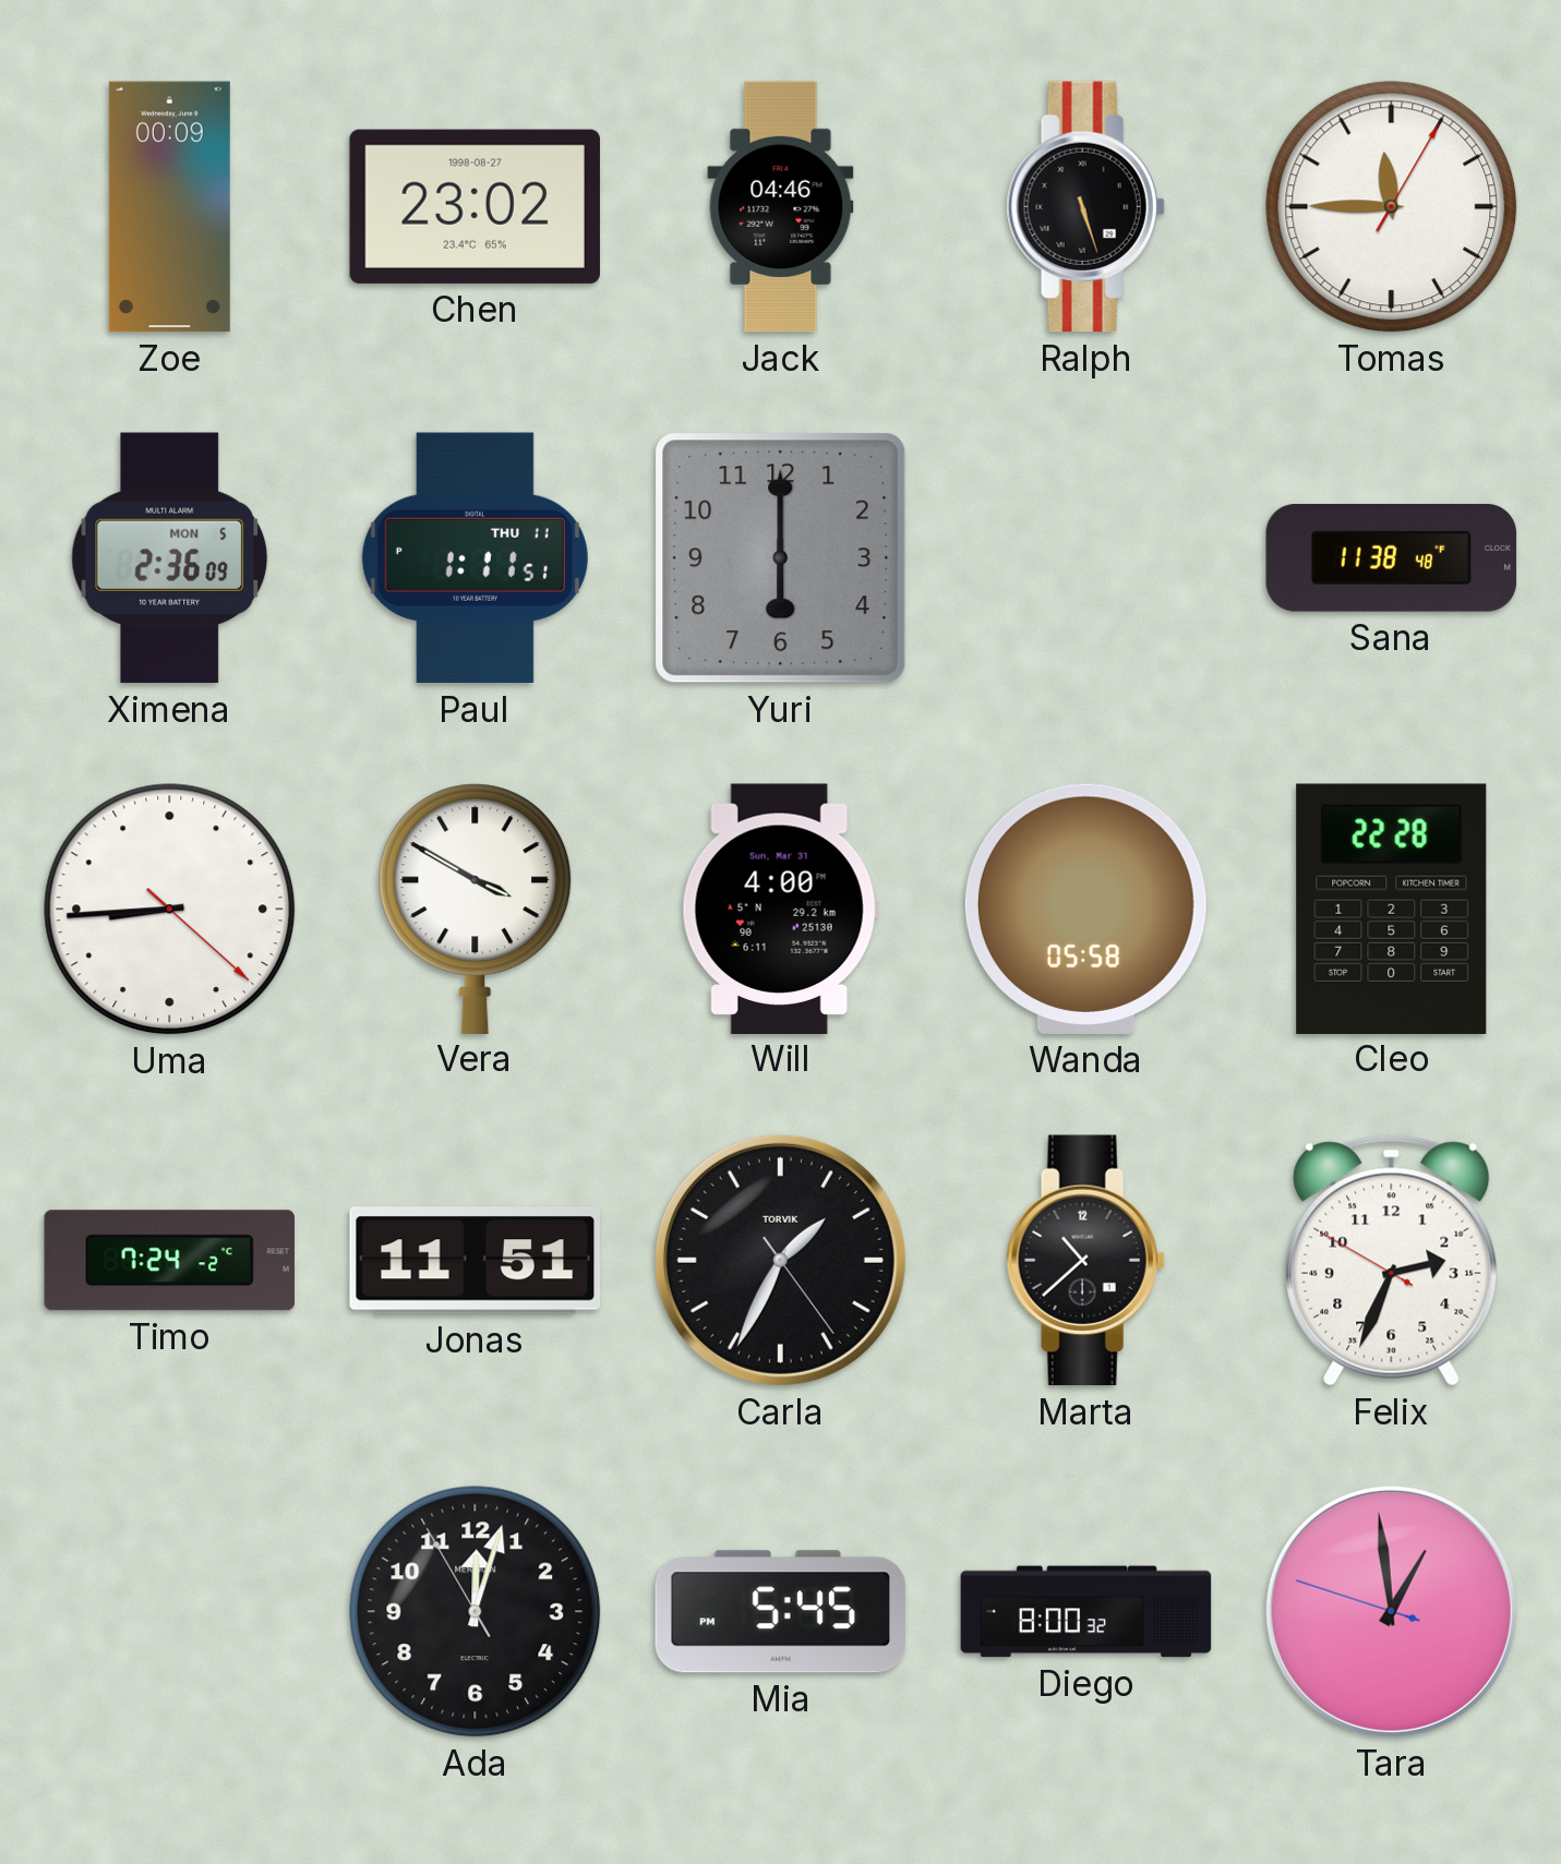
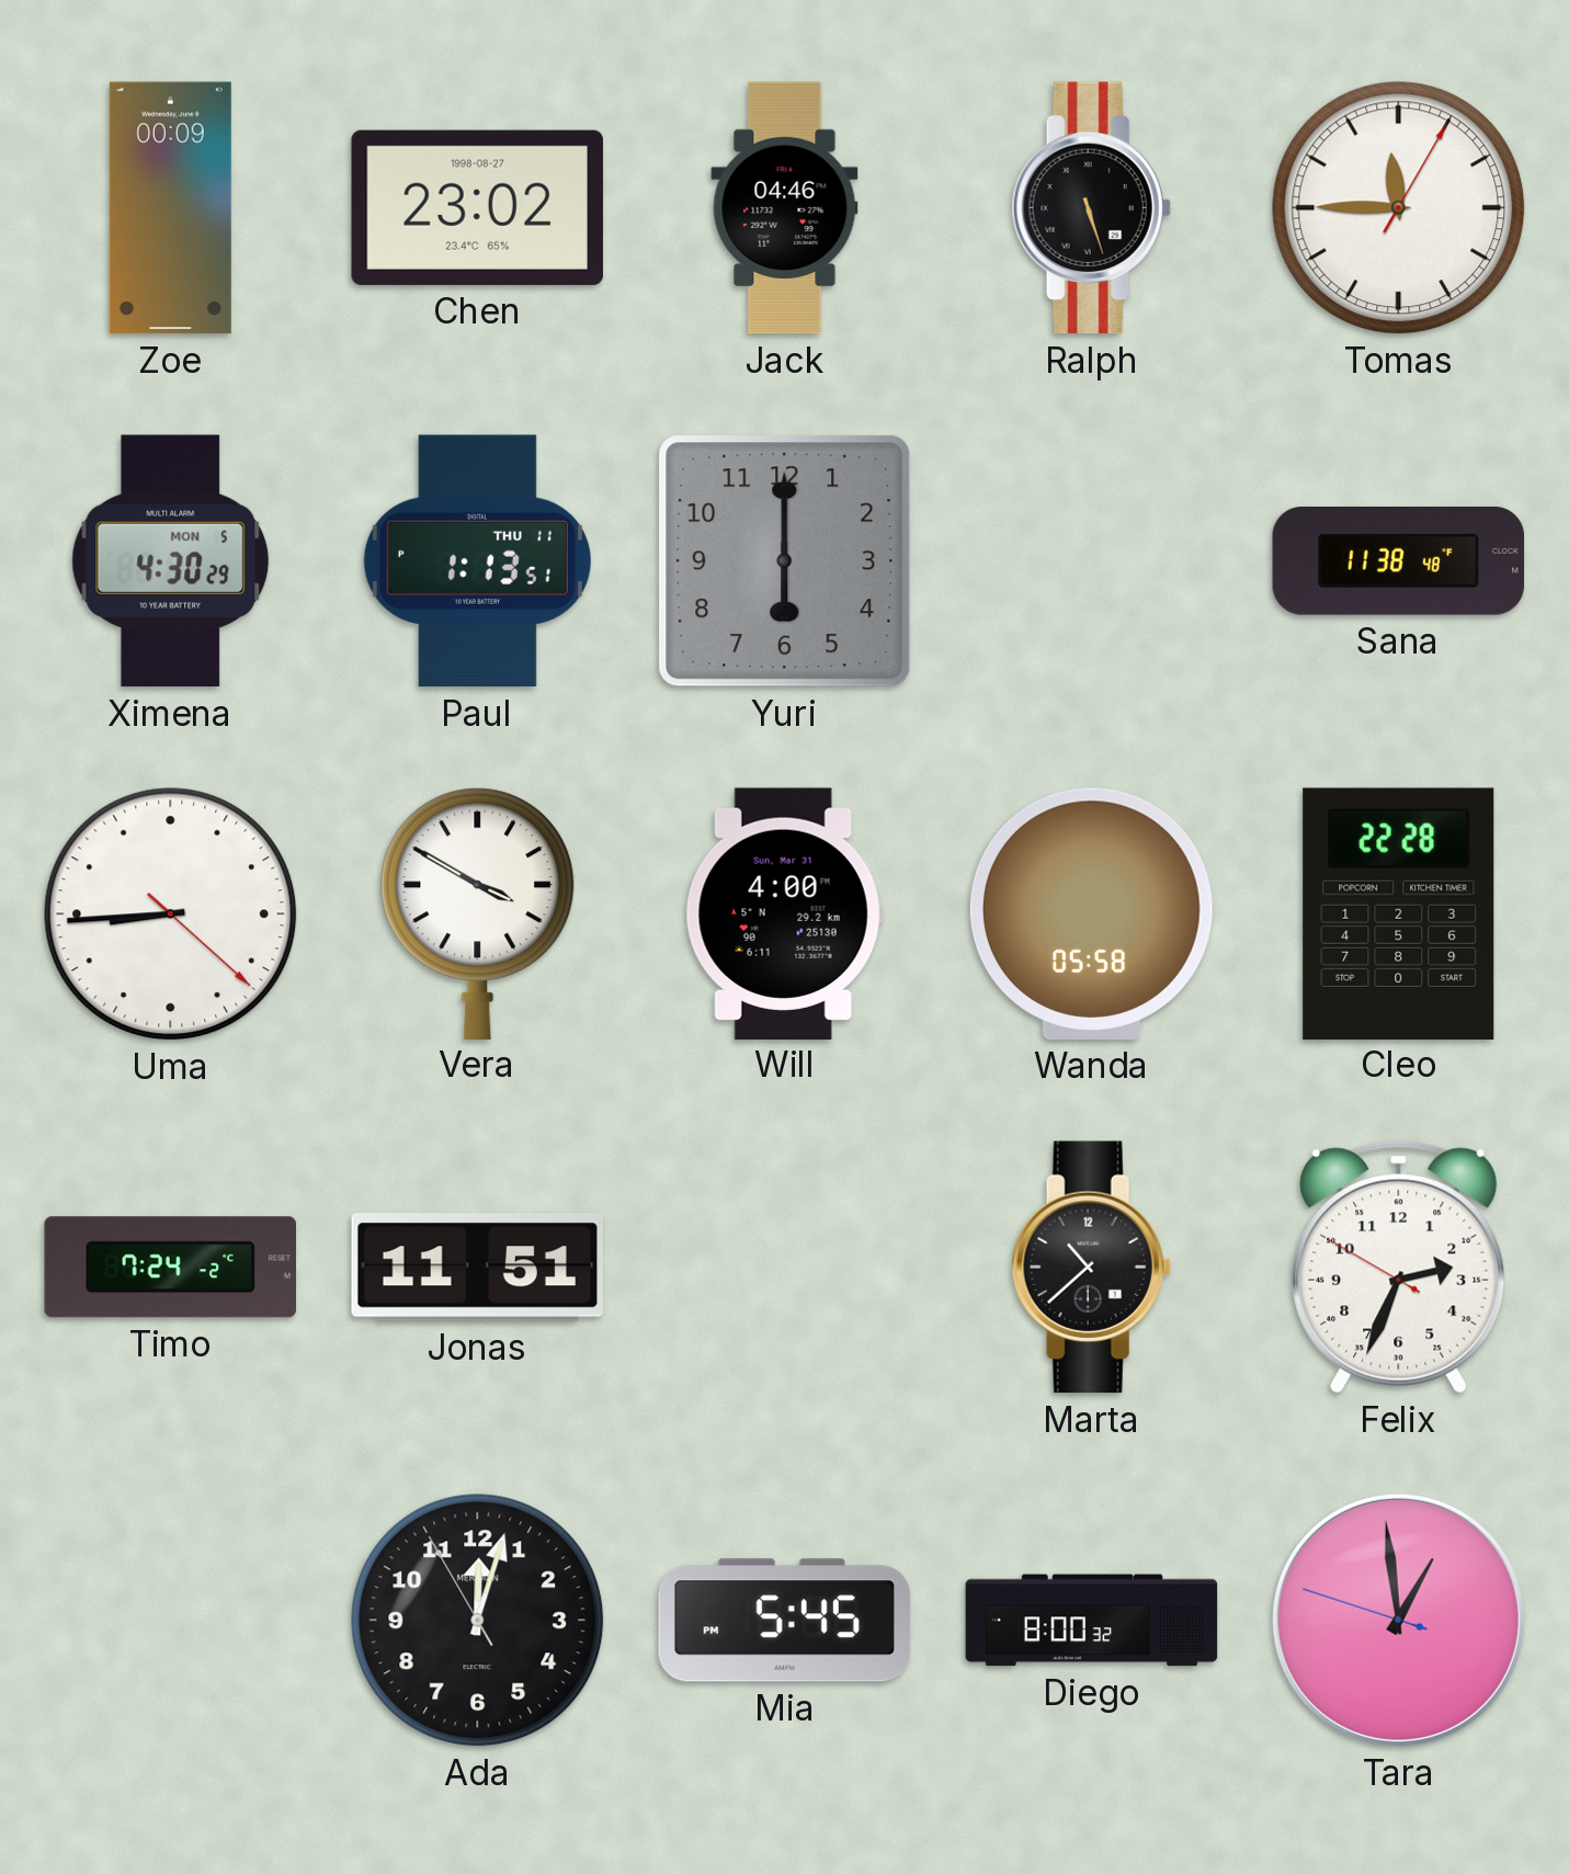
Ximena: 2:36 -> 4:30
Paul: 1:11 -> 1:13
Carla: 1:34 -> none
